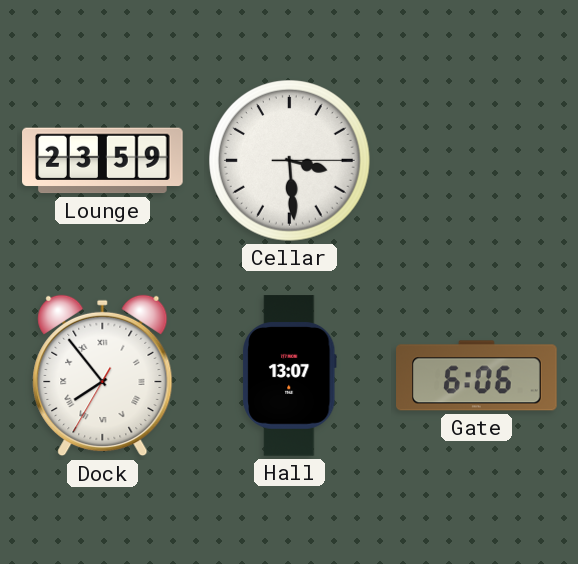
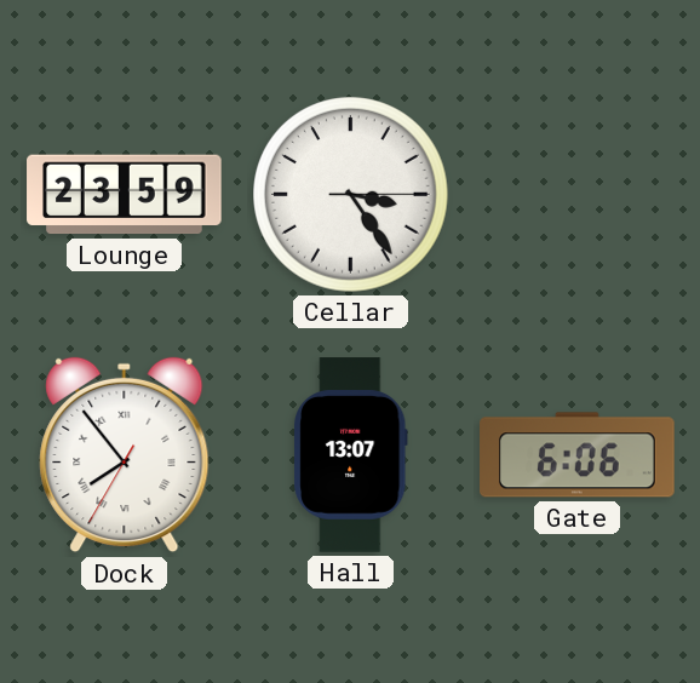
Cellar: 3:29 -> 3:24
